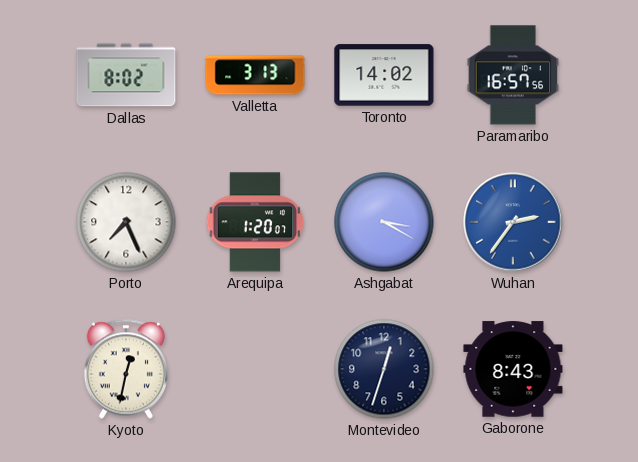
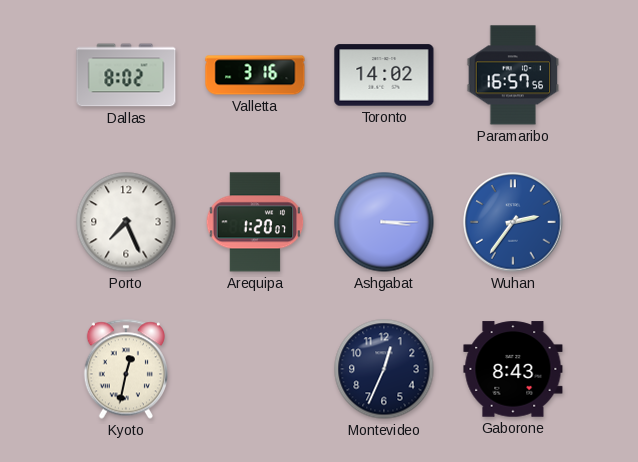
Valletta: 3:13 -> 3:16
Ashgabat: 3:20 -> 3:15
Montevideo: 12:33 -> 12:34
